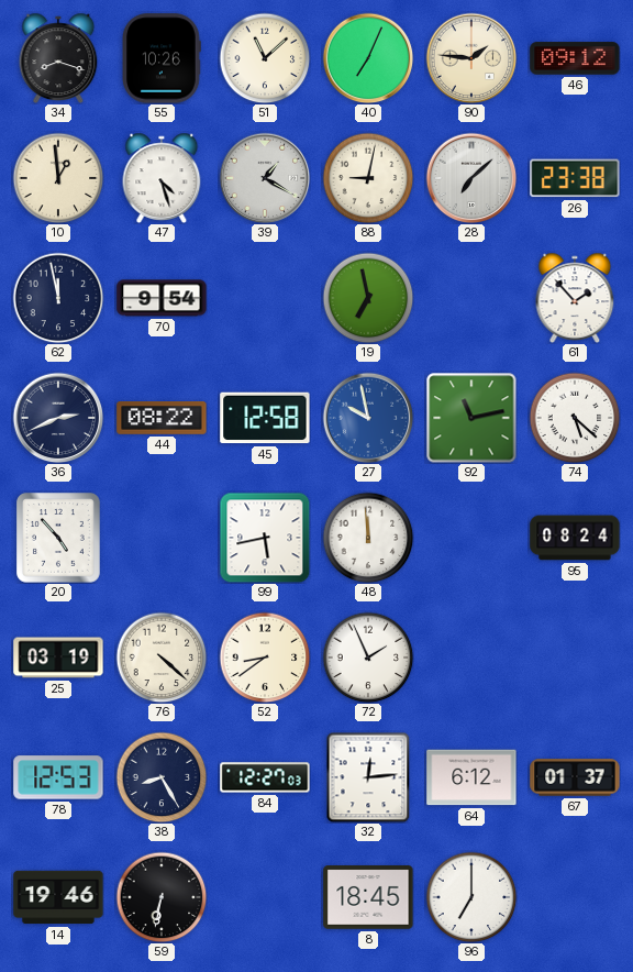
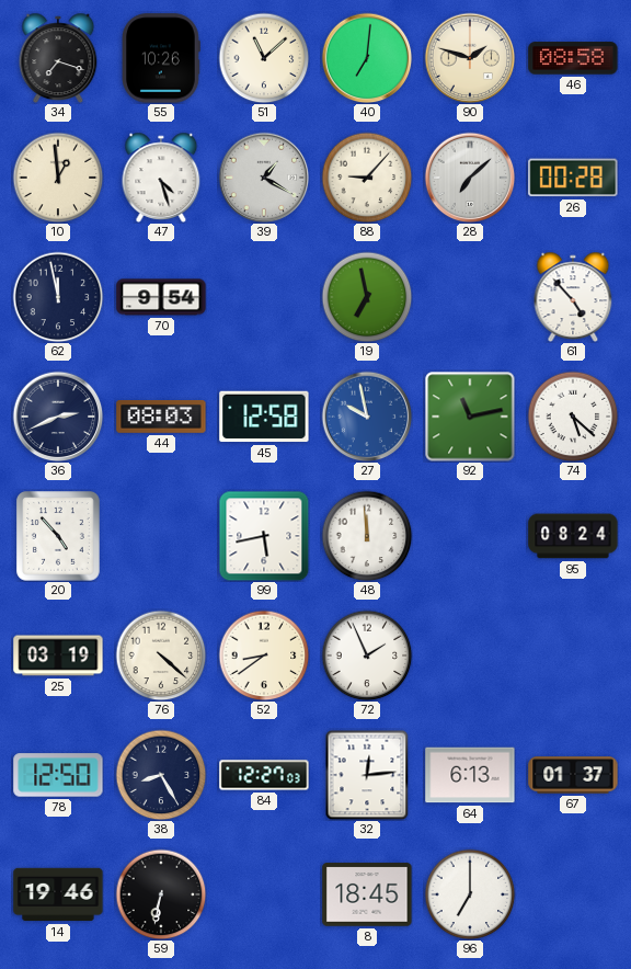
34: 8:18 -> 7:18
40: 7:04 -> 7:01
90: 1:46 -> 1:48
46: 09:12 -> 08:58
88: 9:02 -> 9:07
26: 23:38 -> 00:28
61: 1:53 -> 4:53
44: 08:22 -> 08:03
78: 12:53 -> 12:50
64: 6:12 -> 6:13
